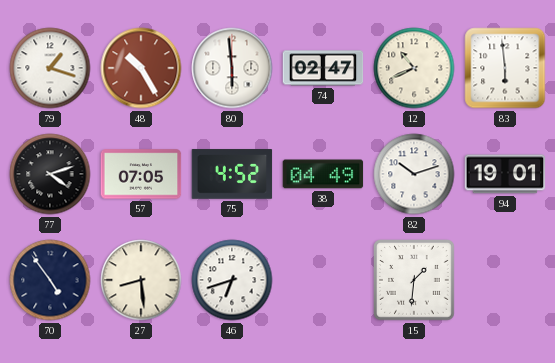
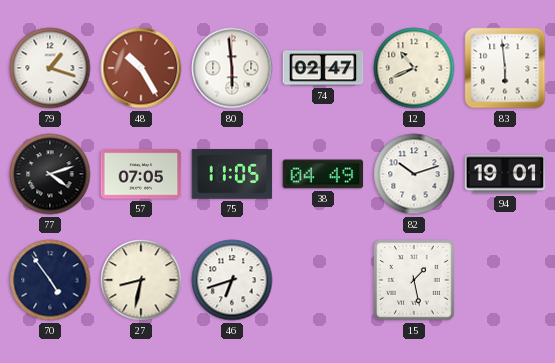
75: 4:52 -> 11:05
27: 8:29 -> 8:32
15: 1:31 -> 1:28
